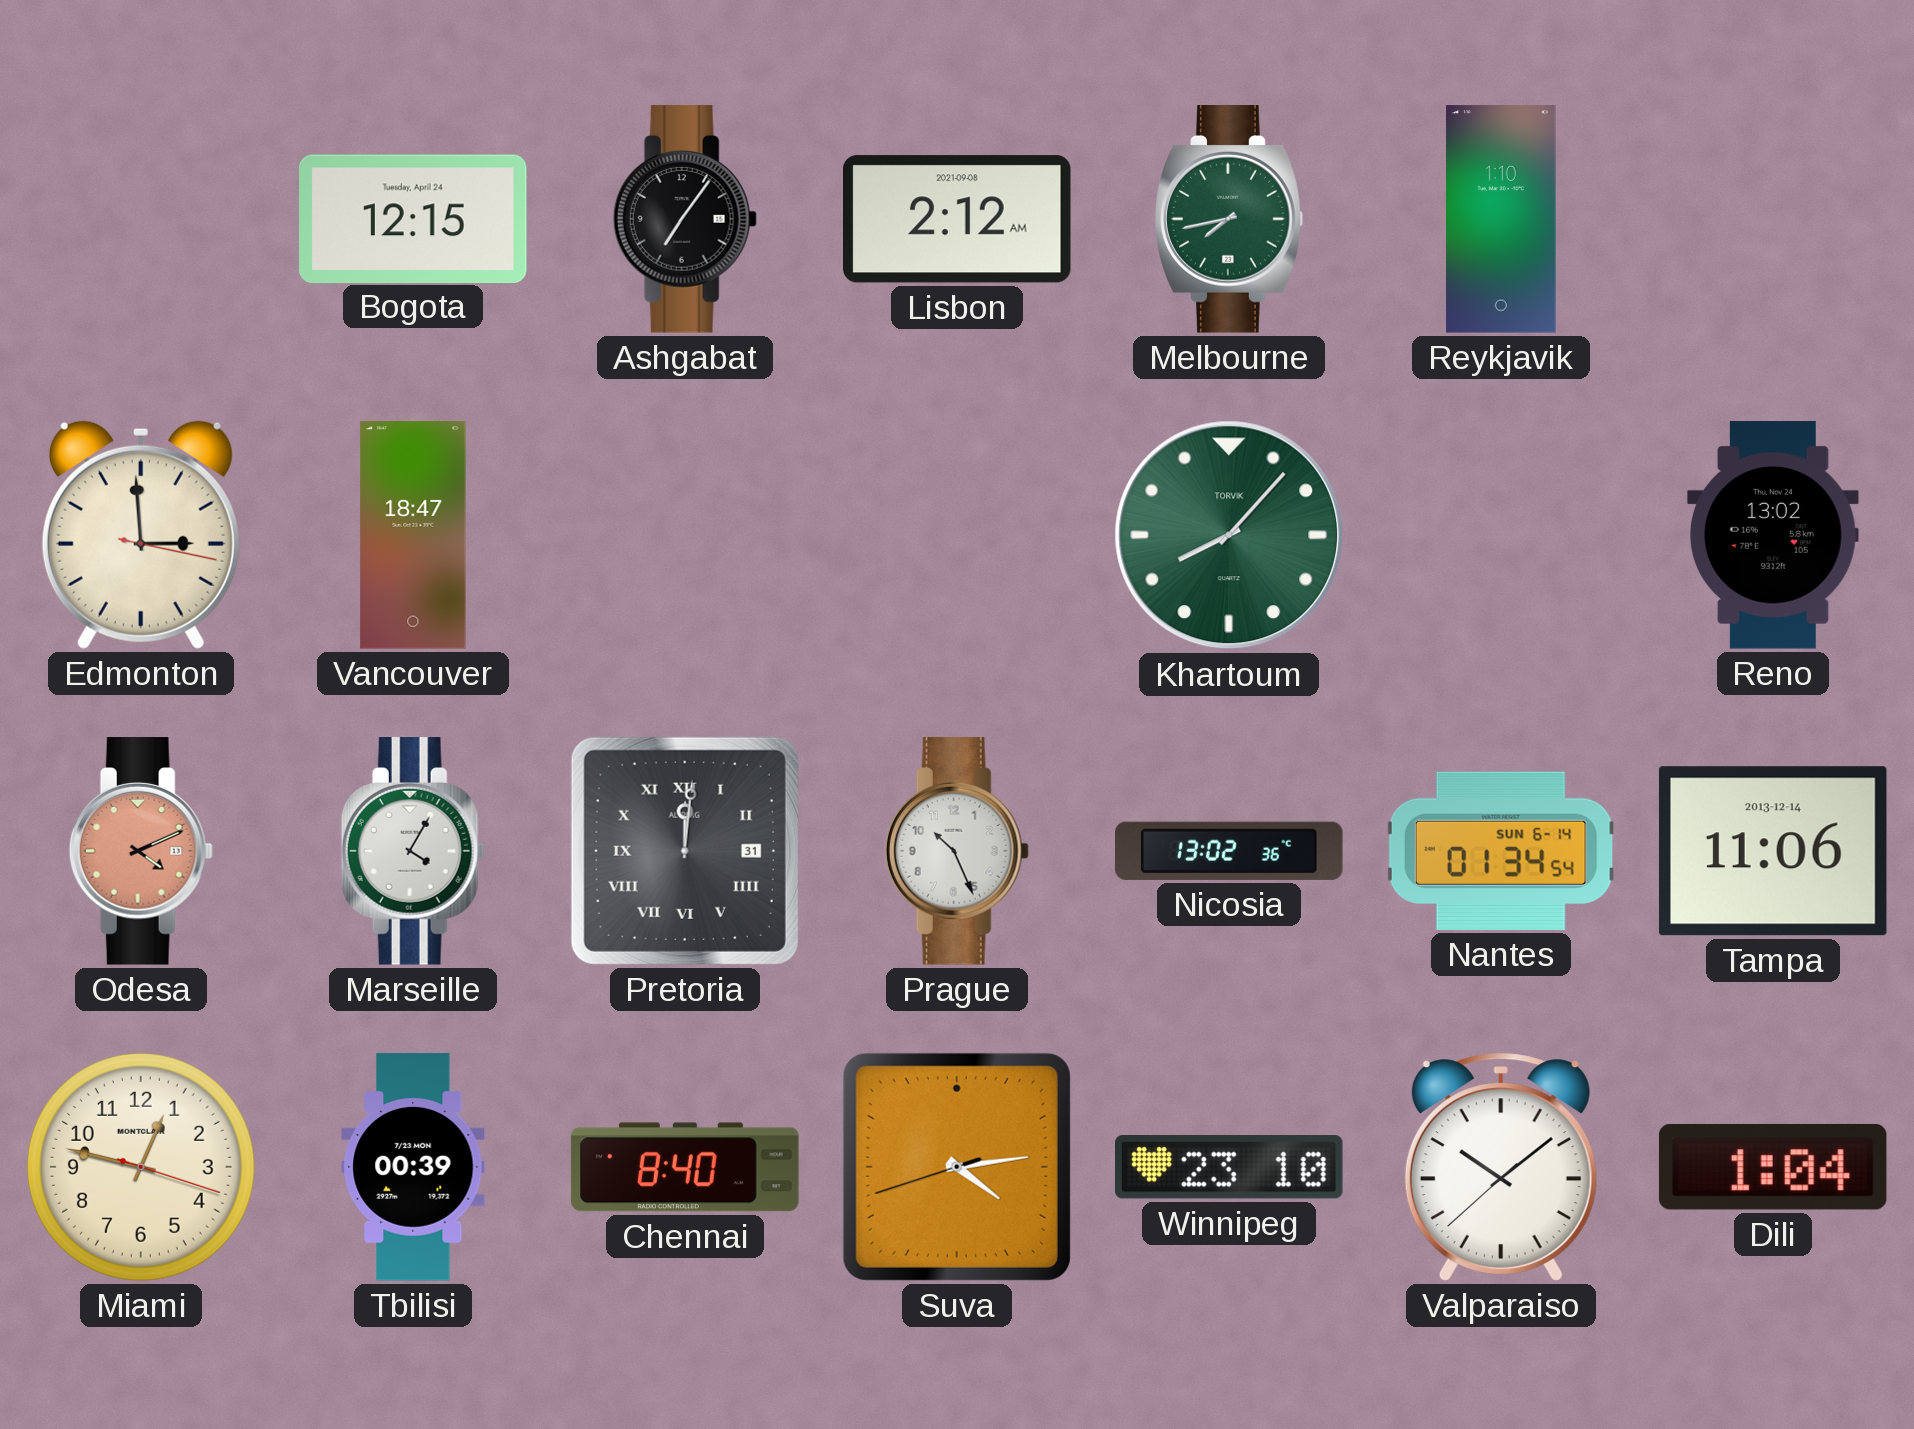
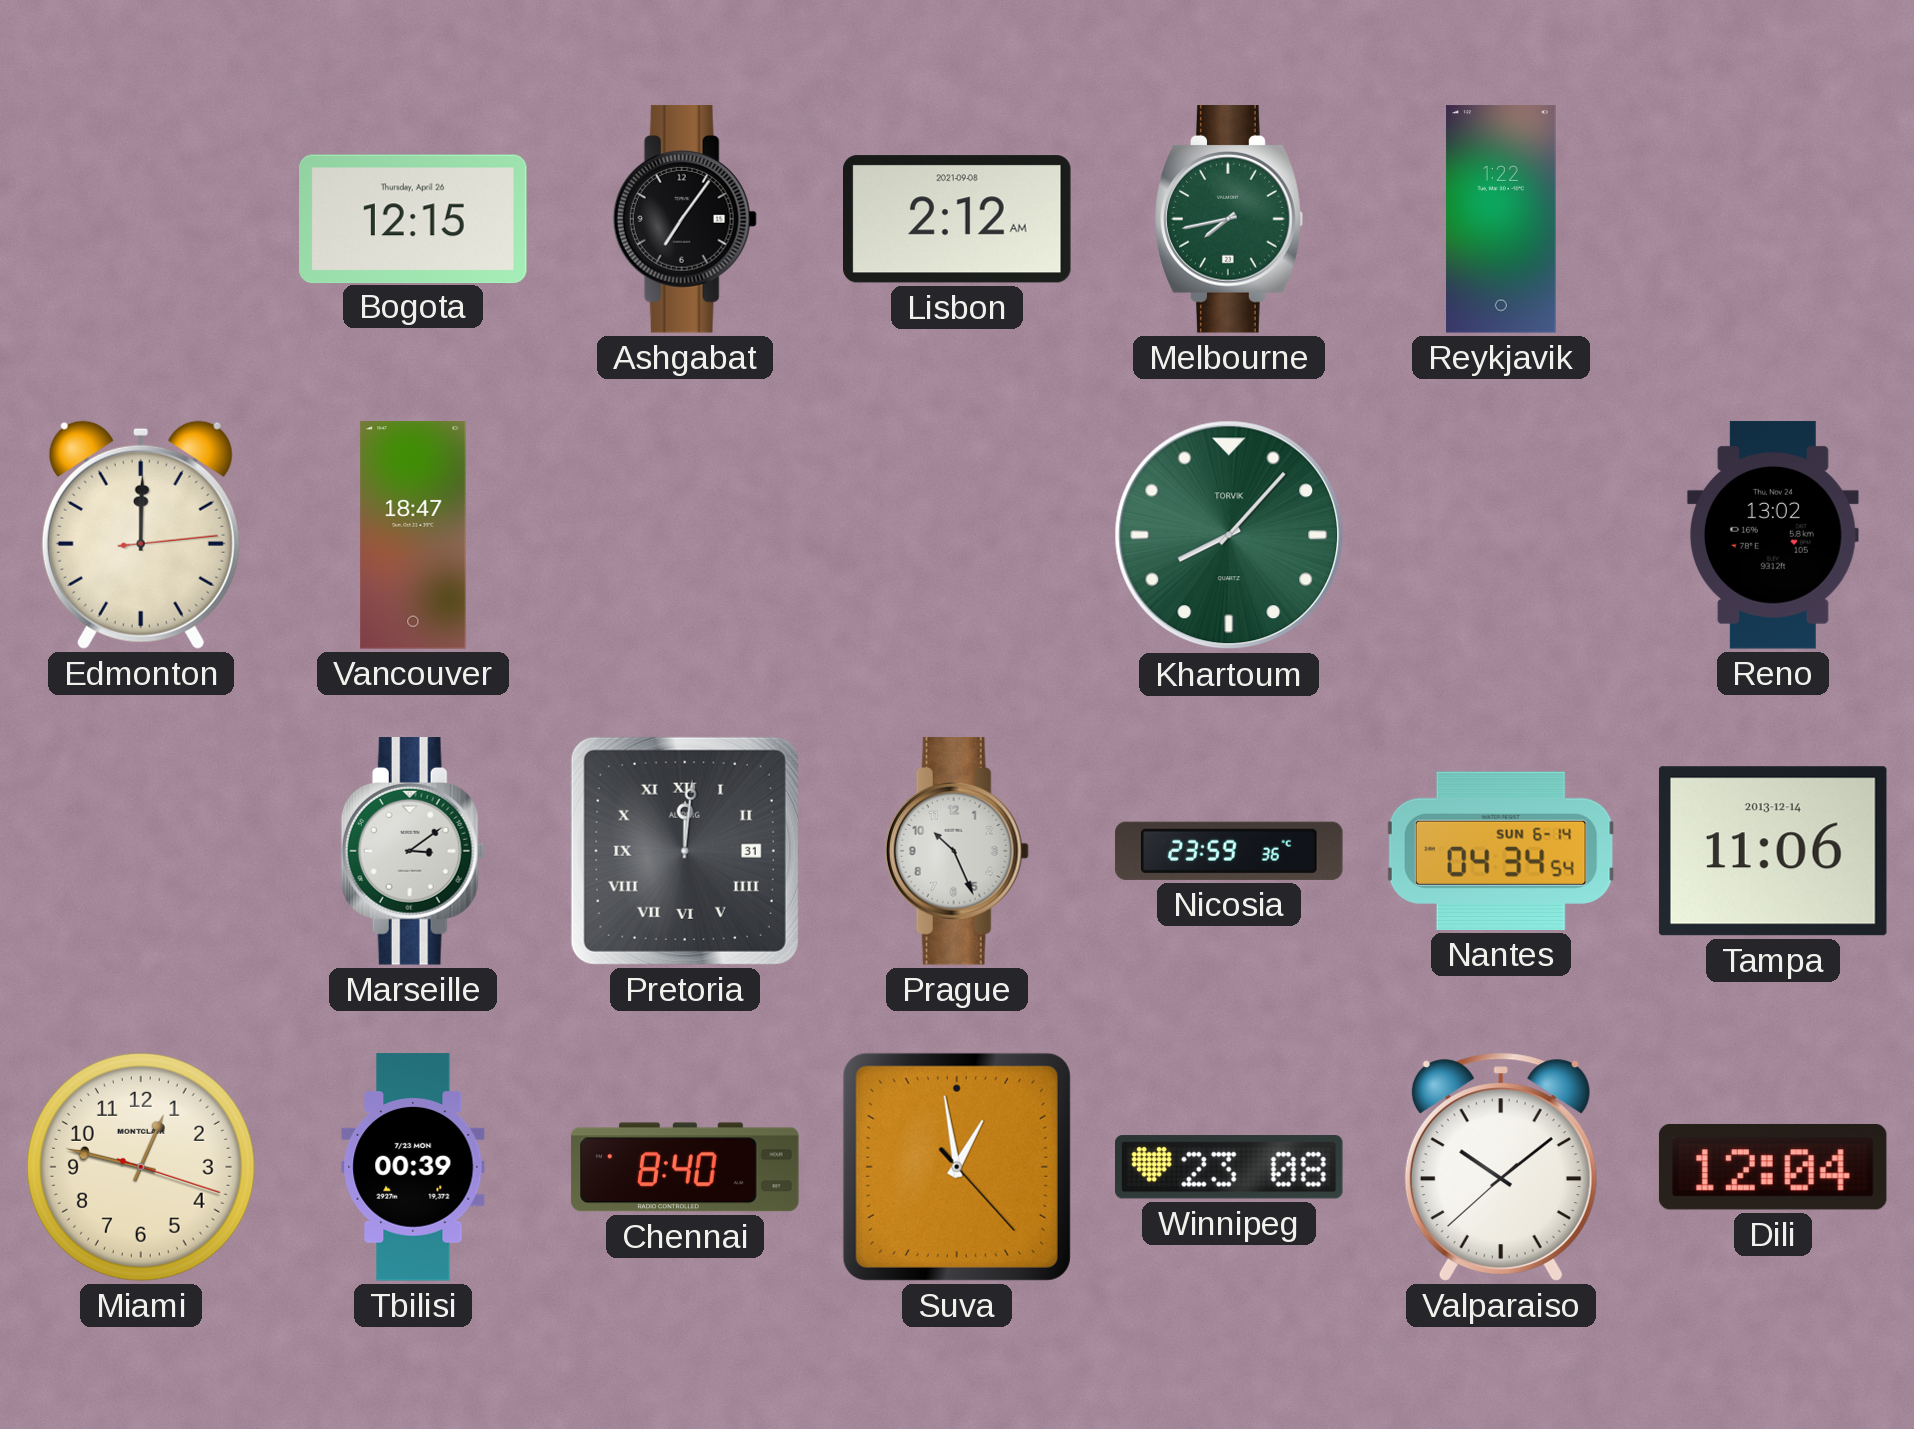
Bogota date: Tuesday, April 24 -> Thursday, April 26
Reykjavik: 1:10 -> 1:22
Edmonton: 2:59 -> 12:00
Odesa: 4:11 -> none
Marseille: 4:05 -> 3:09
Nicosia: 13:02 -> 23:59
Nantes: 01:34 -> 04:34
Suva: 4:13 -> 12:58
Winnipeg: 23:10 -> 23:08
Dili: 1:04 -> 12:04
